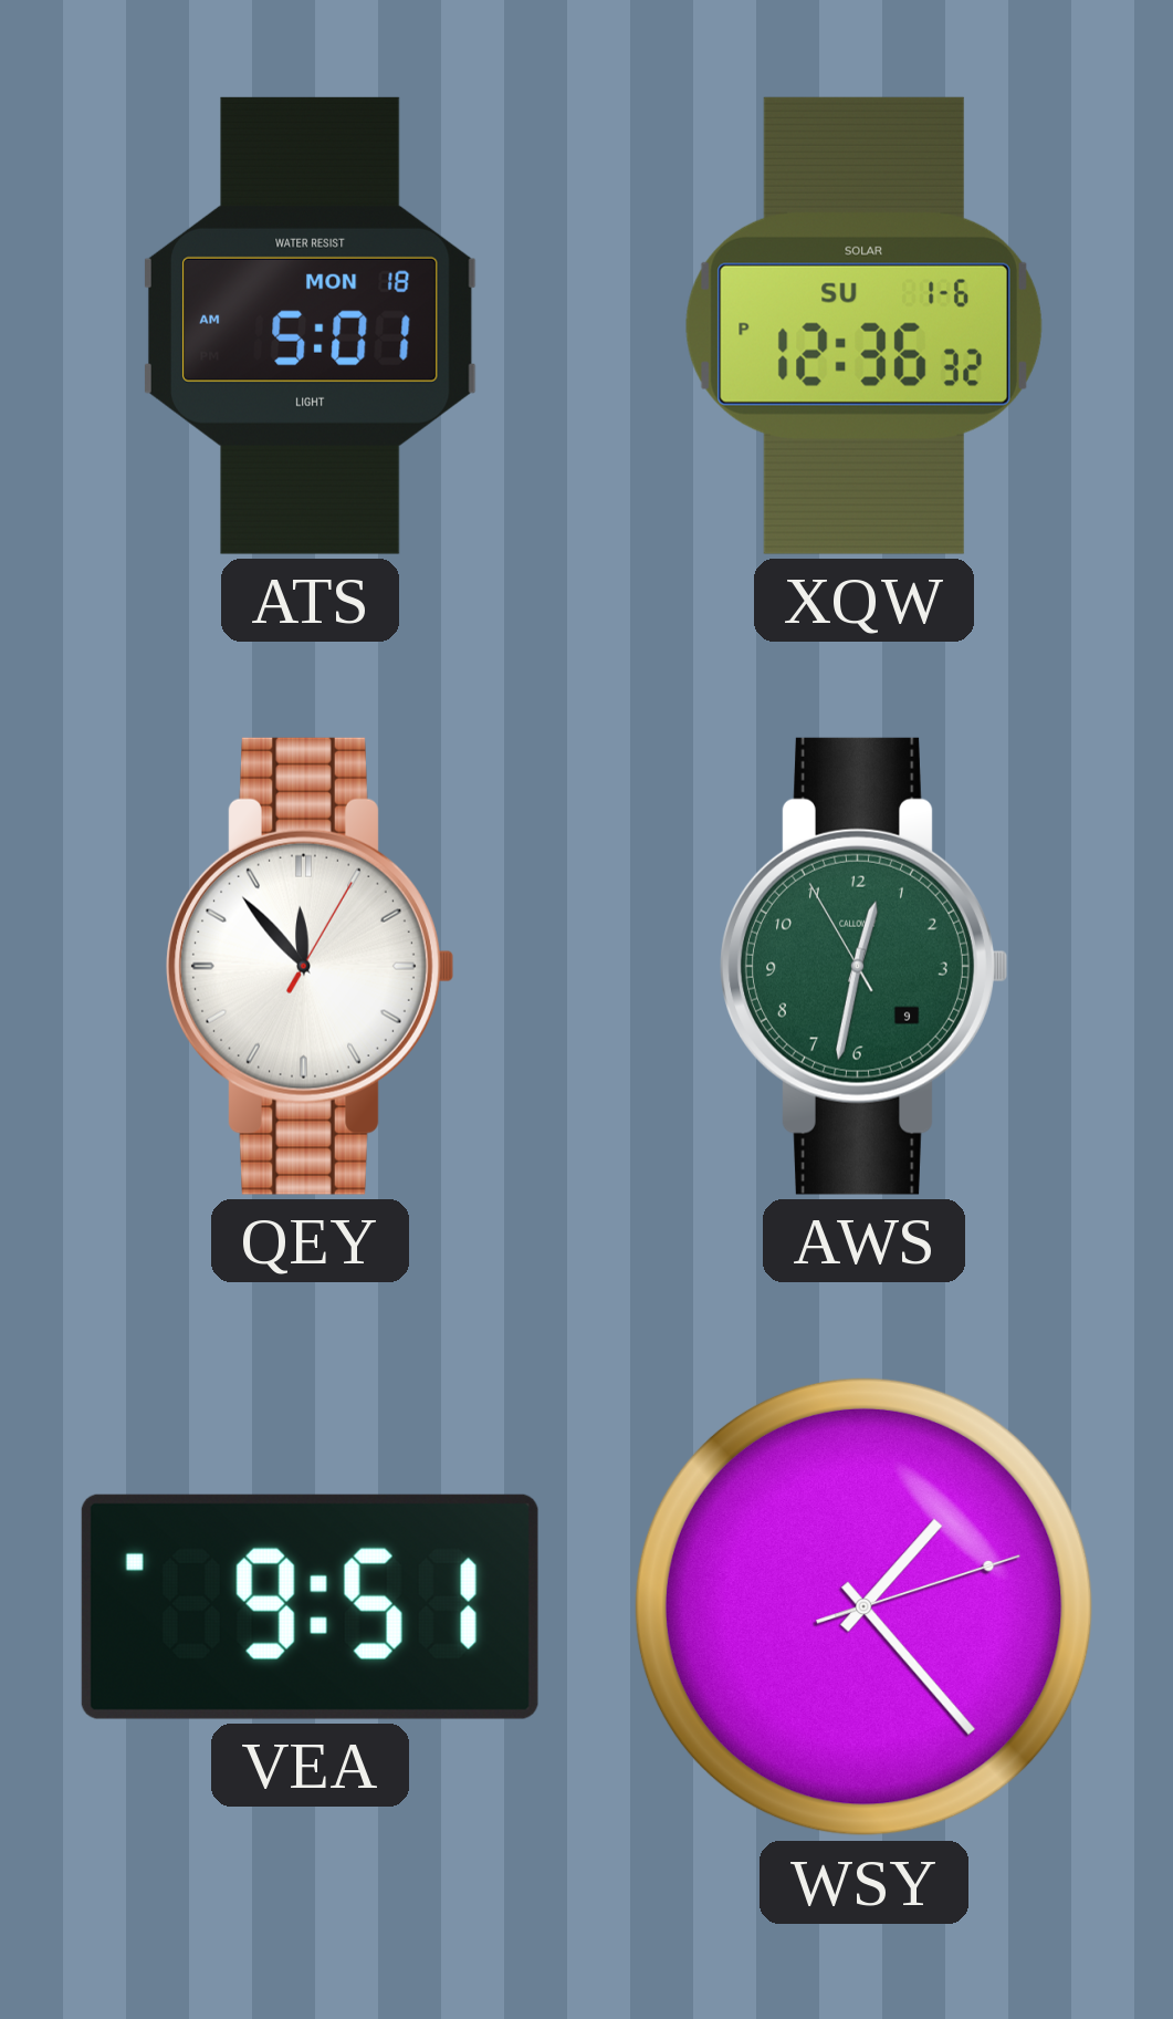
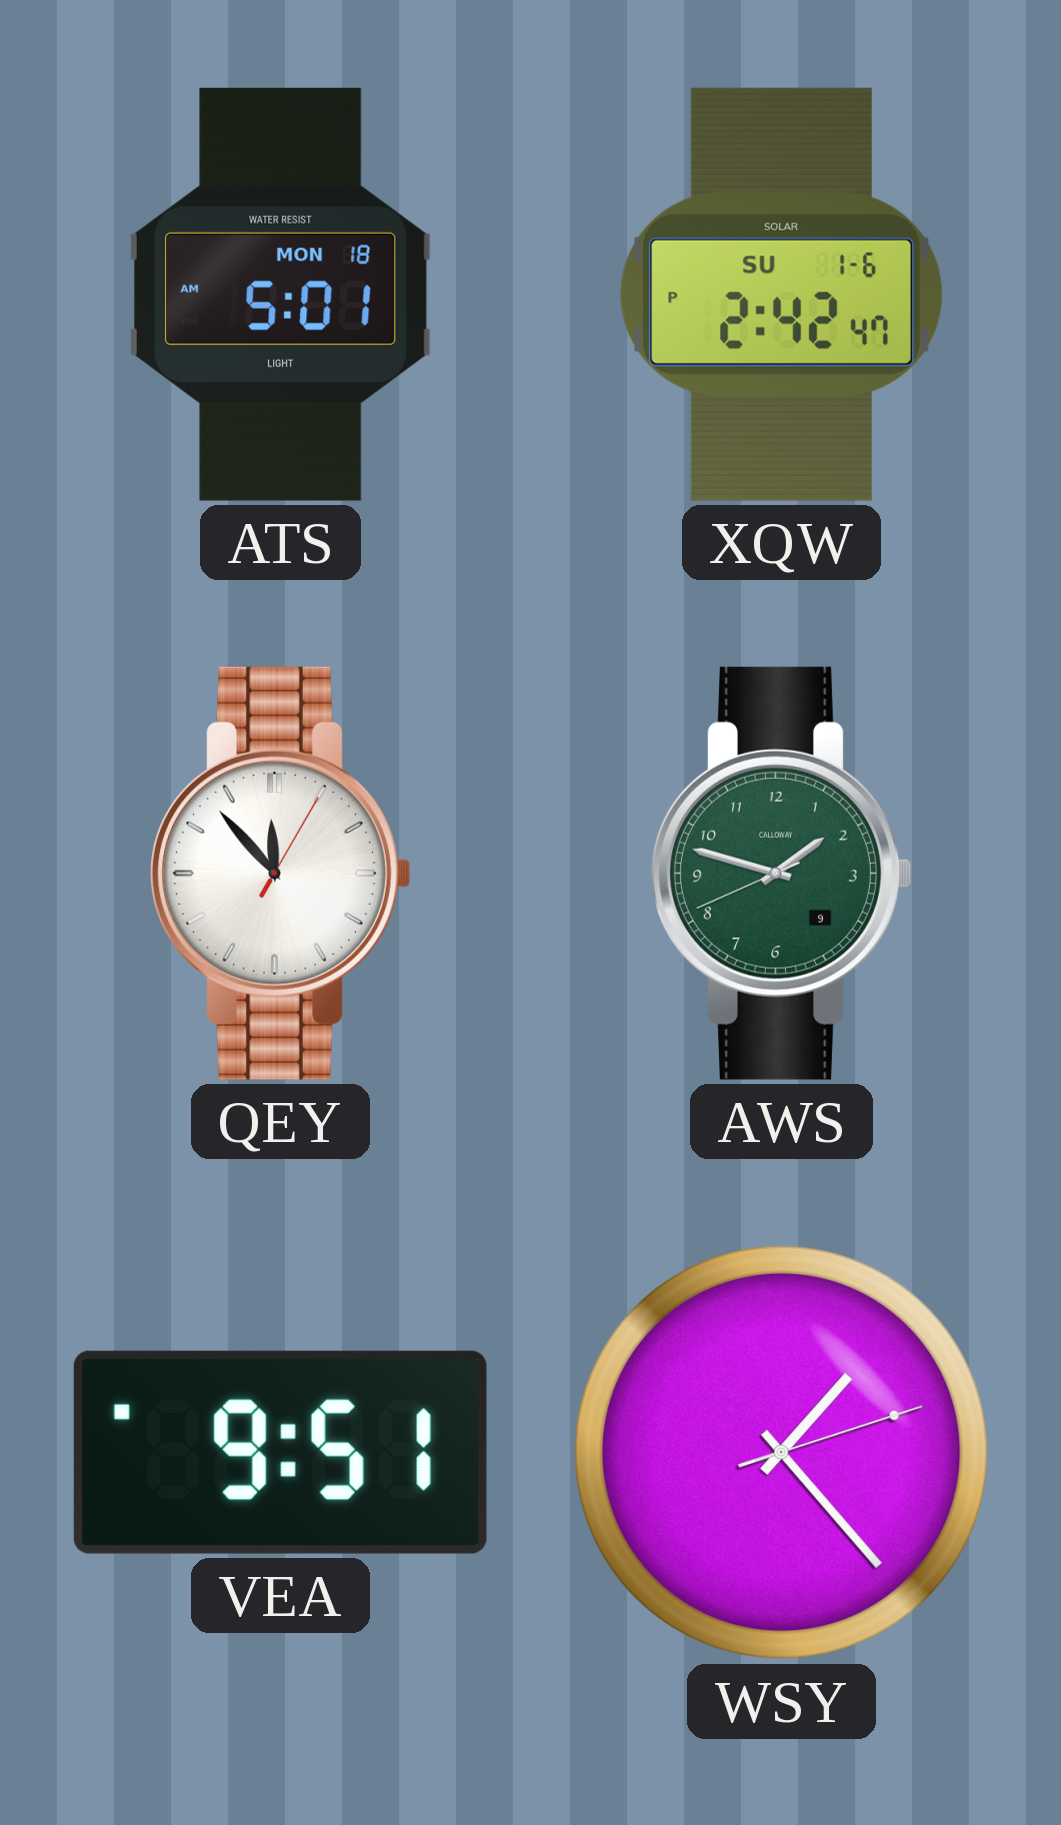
XQW: 12:36 -> 2:42
AWS: 12:31 -> 1:47
